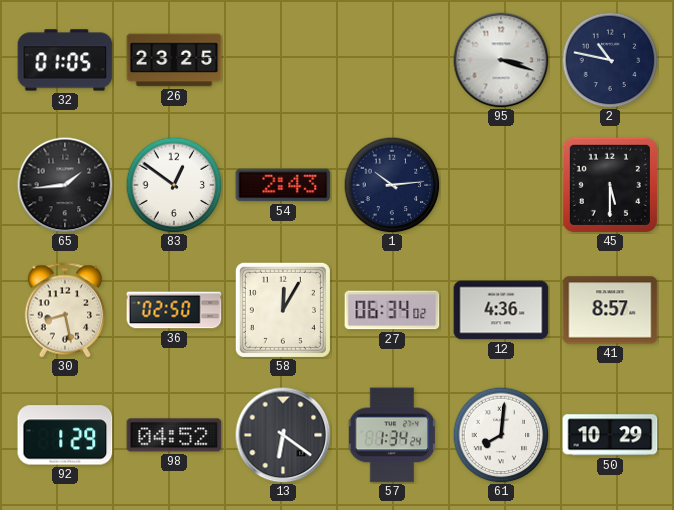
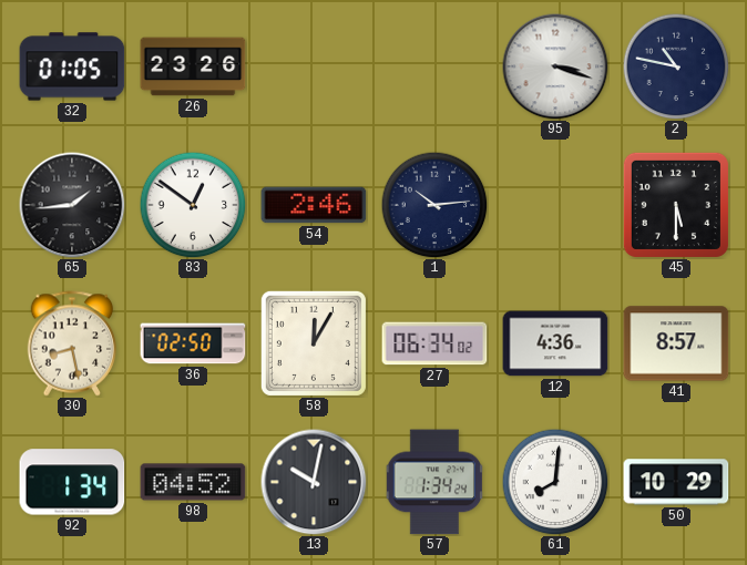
26: 23:25 -> 23:26
54: 2:43 -> 2:46
92: 1:29 -> 1:34
13: 6:21 -> 10:02
